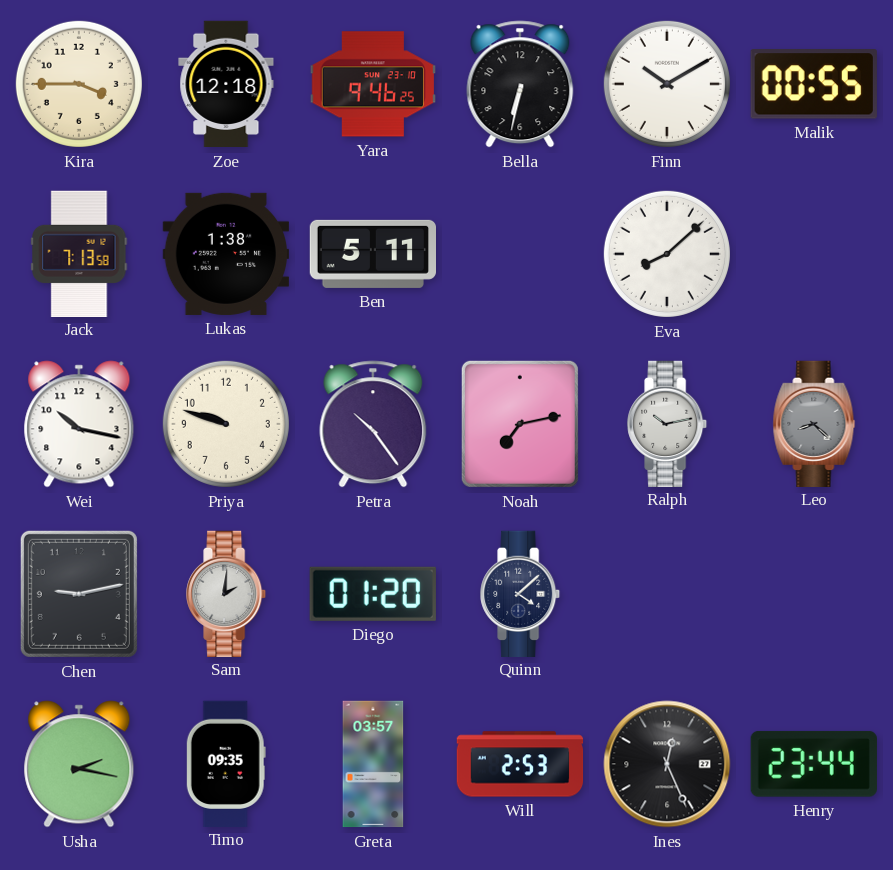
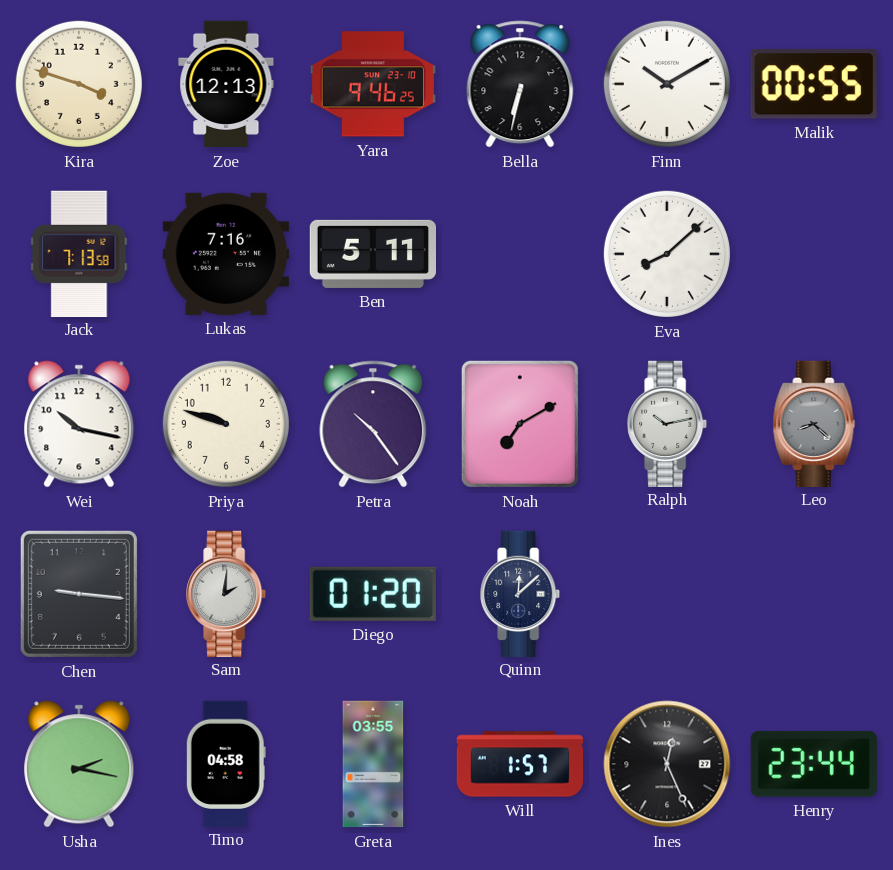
Kira: 3:45 -> 3:48
Zoe: 12:18 -> 12:13
Lukas: 1:38 -> 7:16
Noah: 7:13 -> 7:10
Chen: 9:13 -> 9:16
Quinn: 4:08 -> 12:08
Timo: 09:35 -> 04:58
Greta: 03:57 -> 03:55
Will: 2:53 -> 1:57
